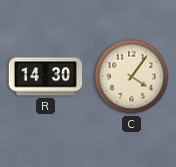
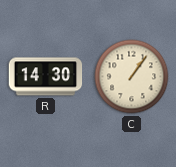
C: 4:06 -> 1:06
